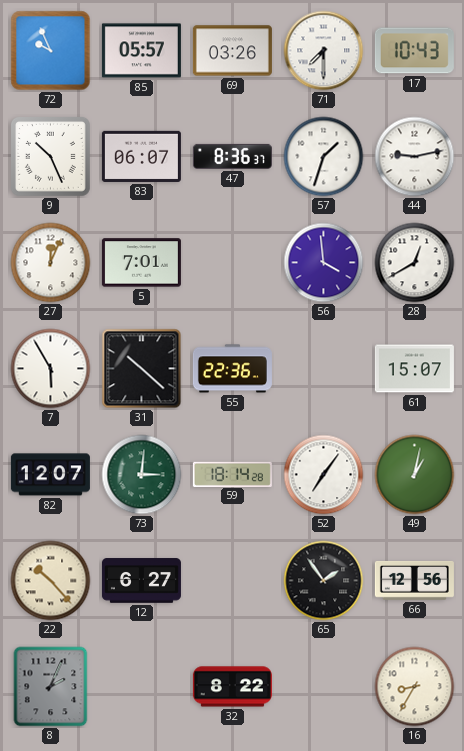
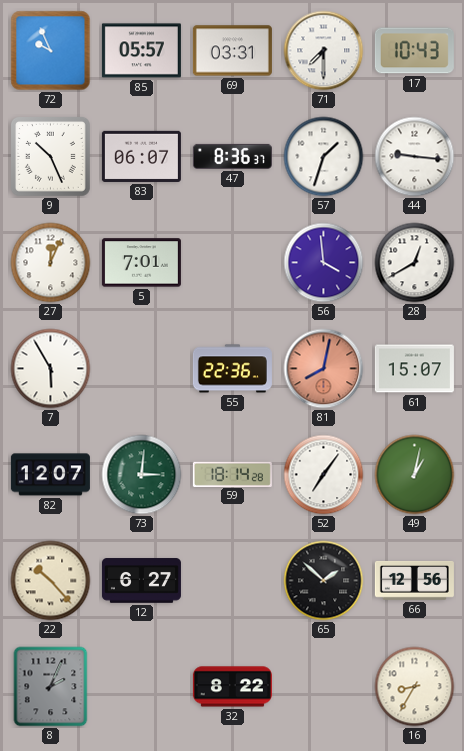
69: 03:26 -> 03:31
44: 9:13 -> 9:16
31: 10:22 -> none
81: none -> 8:02
65: 1:54 -> 1:52
